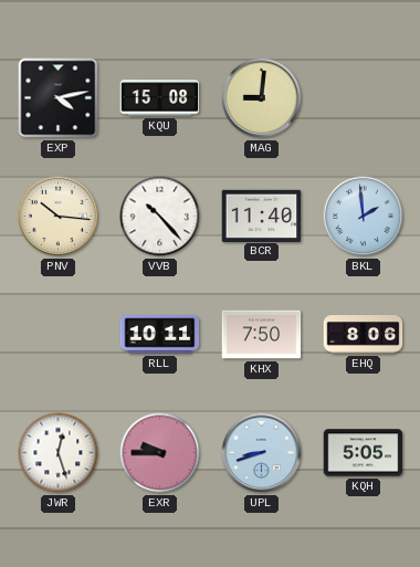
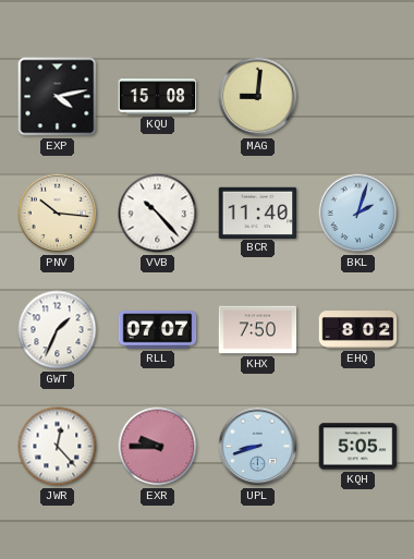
BKL: 1:59 -> 2:03
GWT: none -> 1:34
RLL: 10:11 -> 07:07
EHQ: 8:06 -> 8:02
JWR: 12:27 -> 12:23
